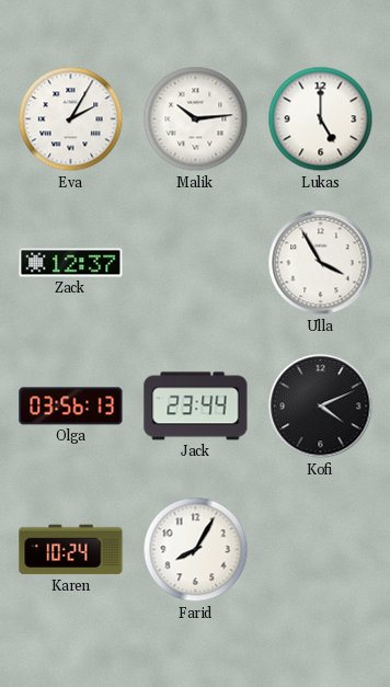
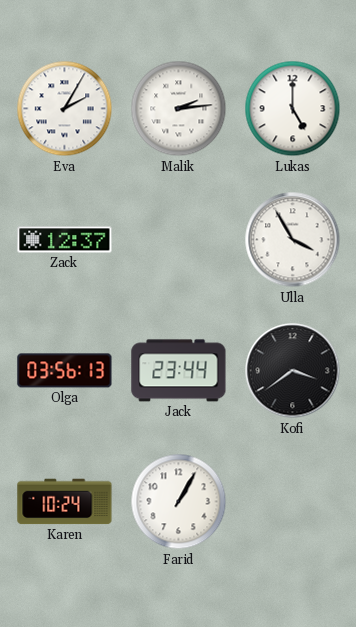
Malik: 10:14 -> 2:14
Kofi: 4:11 -> 3:39
Farid: 8:05 -> 1:05
